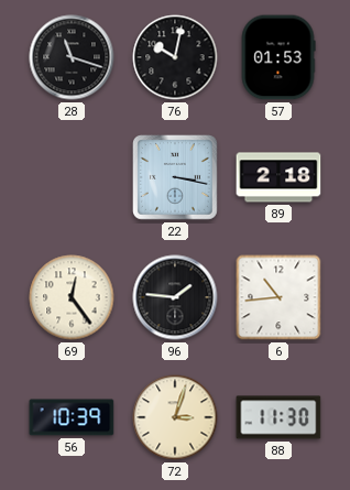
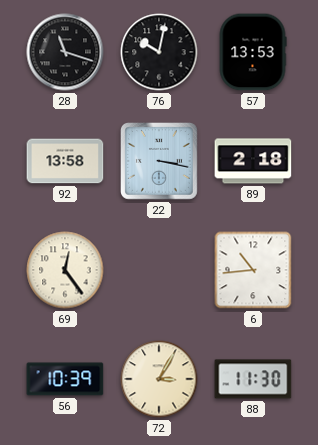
57: 01:53 -> 13:53
92: none -> 13:58
96: 1:46 -> none
72: 3:03 -> 3:05
